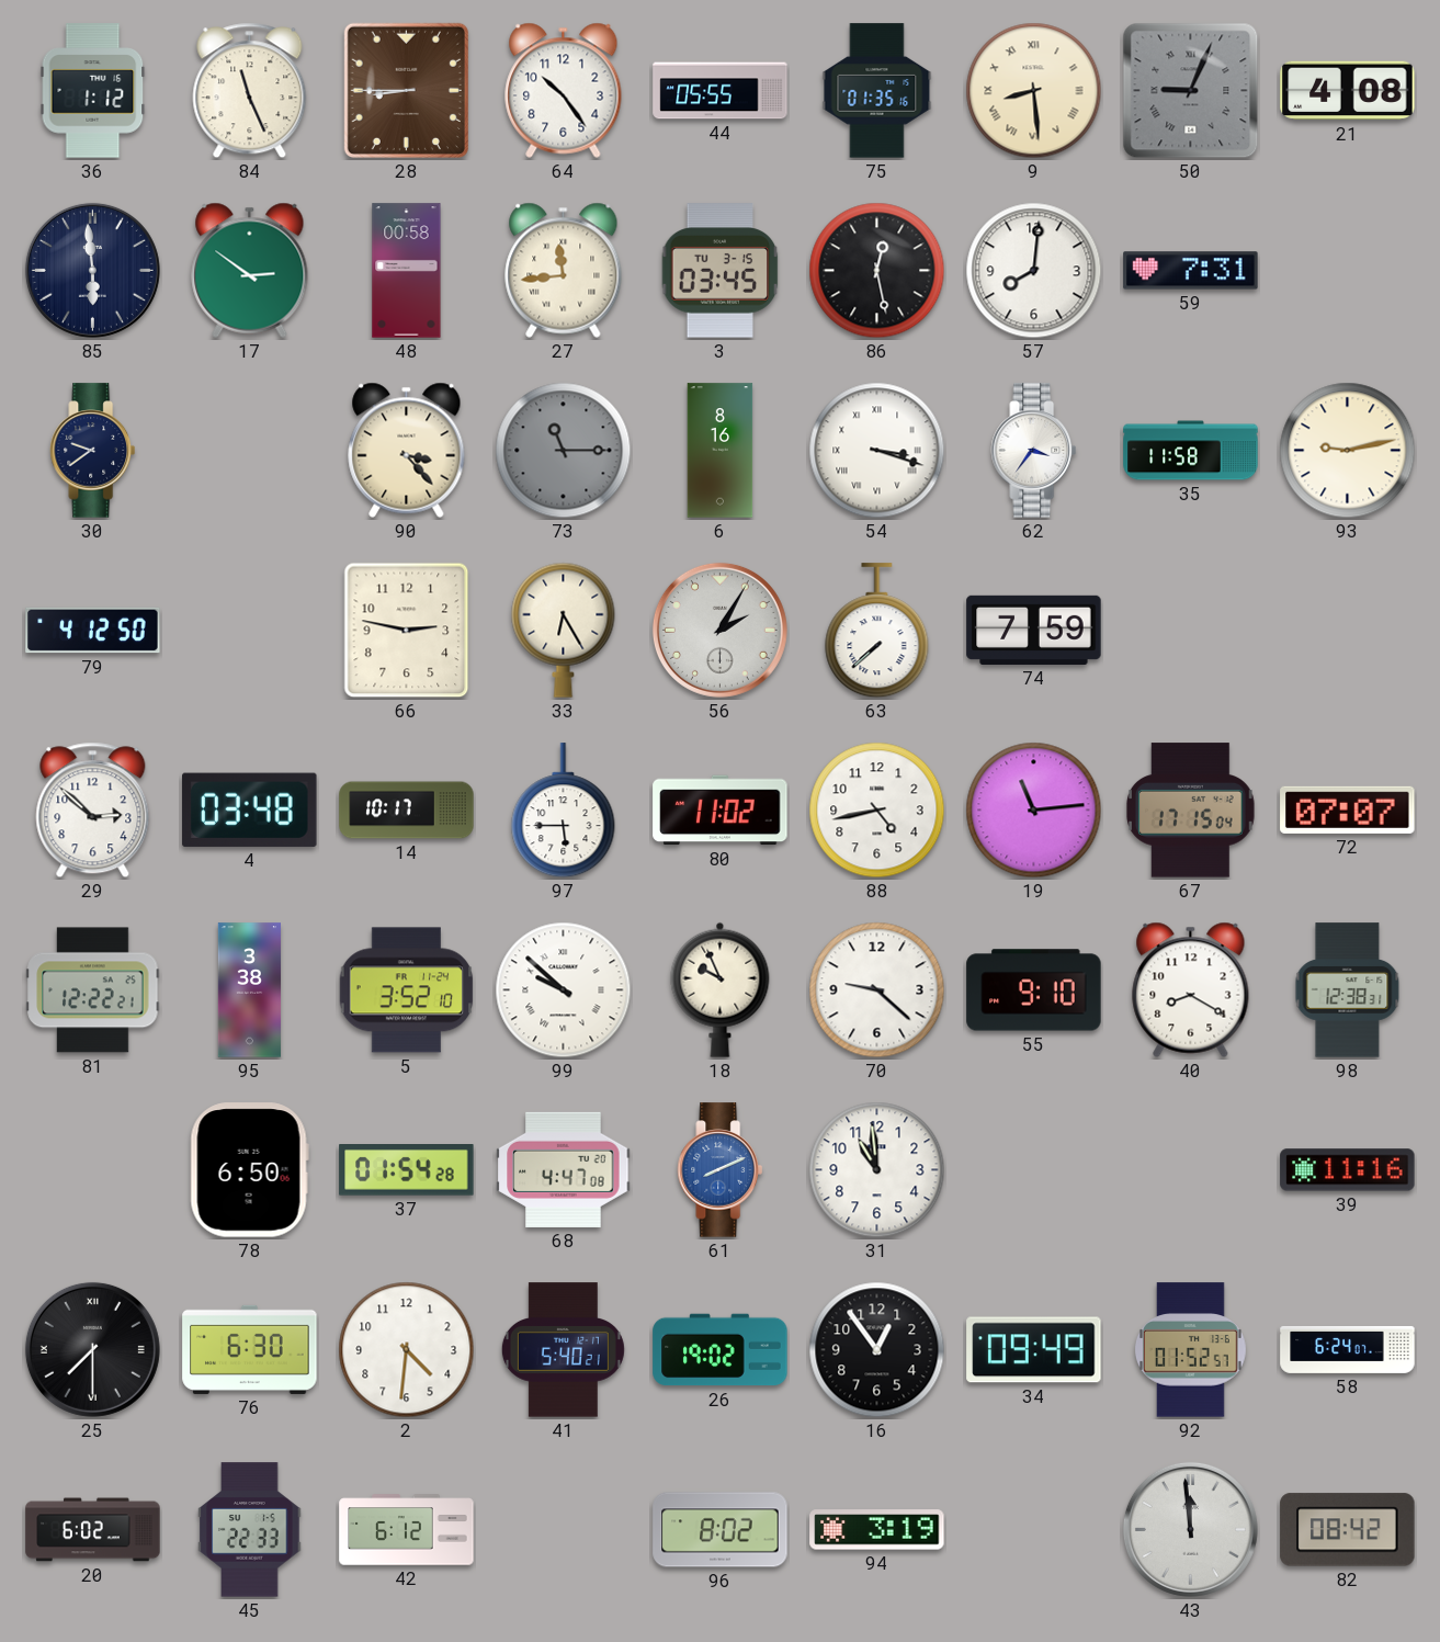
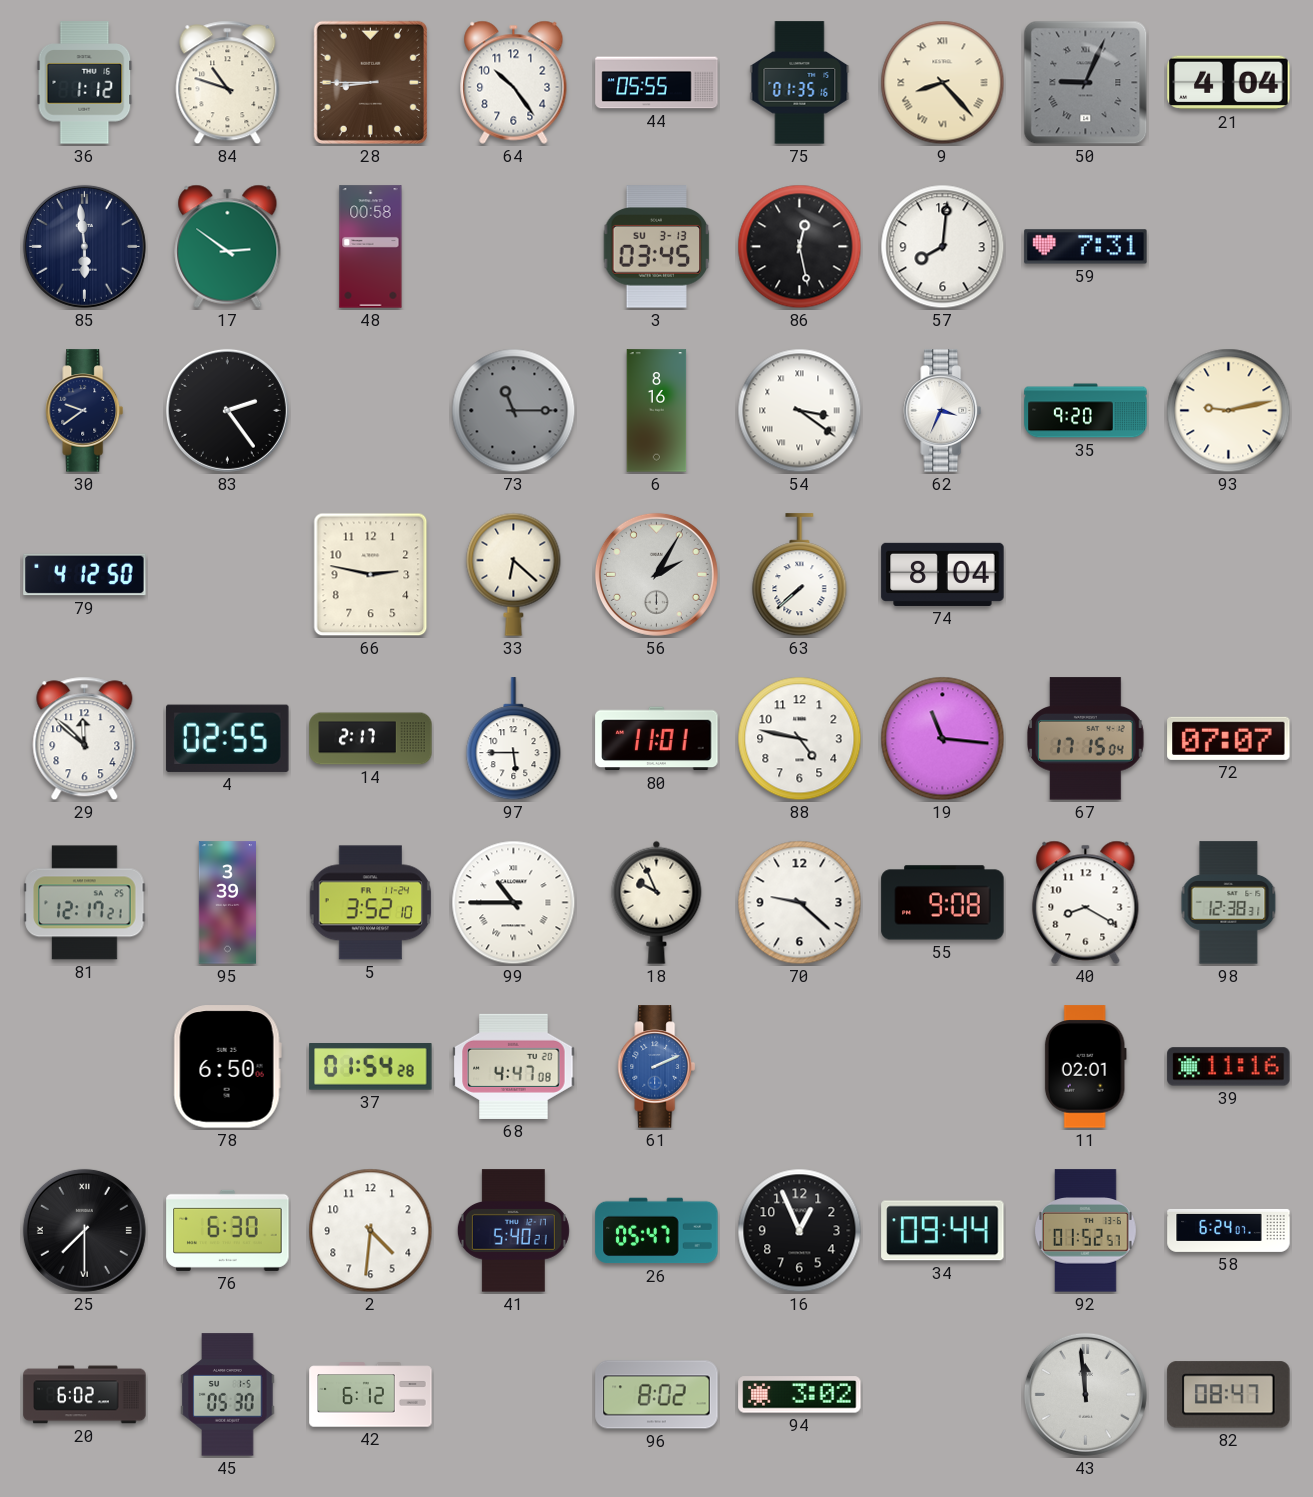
84: 11:26 -> 10:48
9: 8:29 -> 8:23
21: 4:08 -> 4:04
27: 11:44 -> none
3 date: TU 3-15 -> SU 3-13
83: none -> 2:24
90: 3:23 -> none
54: 3:18 -> 3:21
62: 3:36 -> 3:34
35: 11:58 -> 9:20
33: 6:25 -> 6:22
74: 7:59 -> 8:04
29: 2:52 -> 11:52
4: 03:48 -> 02:55
14: 10:17 -> 2:17
80: 11:02 -> 11:01
88: 4:43 -> 4:47
19: 11:14 -> 11:16
81: 12:22 -> 12:17
95: 3:38 -> 3:39
99: 9:52 -> 10:45
55: 9:10 -> 9:08
61: 8:11 -> 2:11
31: 10:59 -> none
11: none -> 02:01
26: 19:02 -> 05:47
16: 12:54 -> 12:56
34: 09:49 -> 09:44
45: 22:33 -> 05:30
94: 3:19 -> 3:02
82: 08:42 -> 08:47
